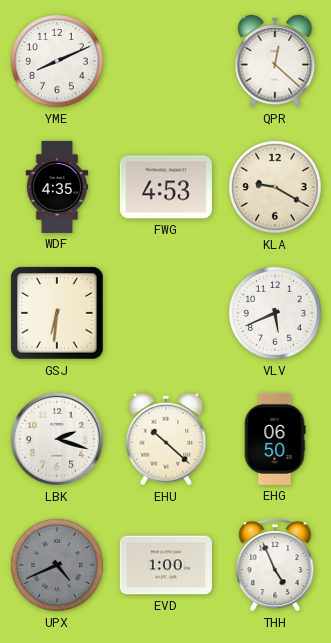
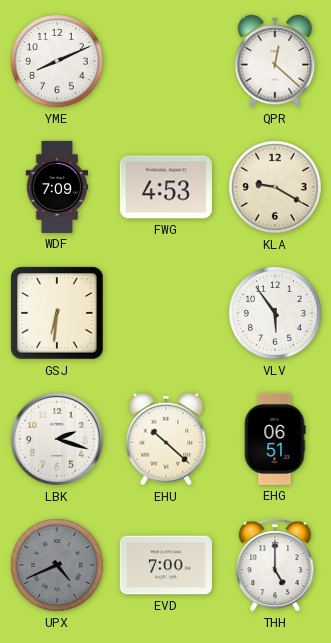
WDF: 4:35 -> 7:09
VLV: 5:41 -> 5:54
EHG: 06:50 -> 06:51
EVD: 1:00 -> 7:00
THH: 4:56 -> 5:00
